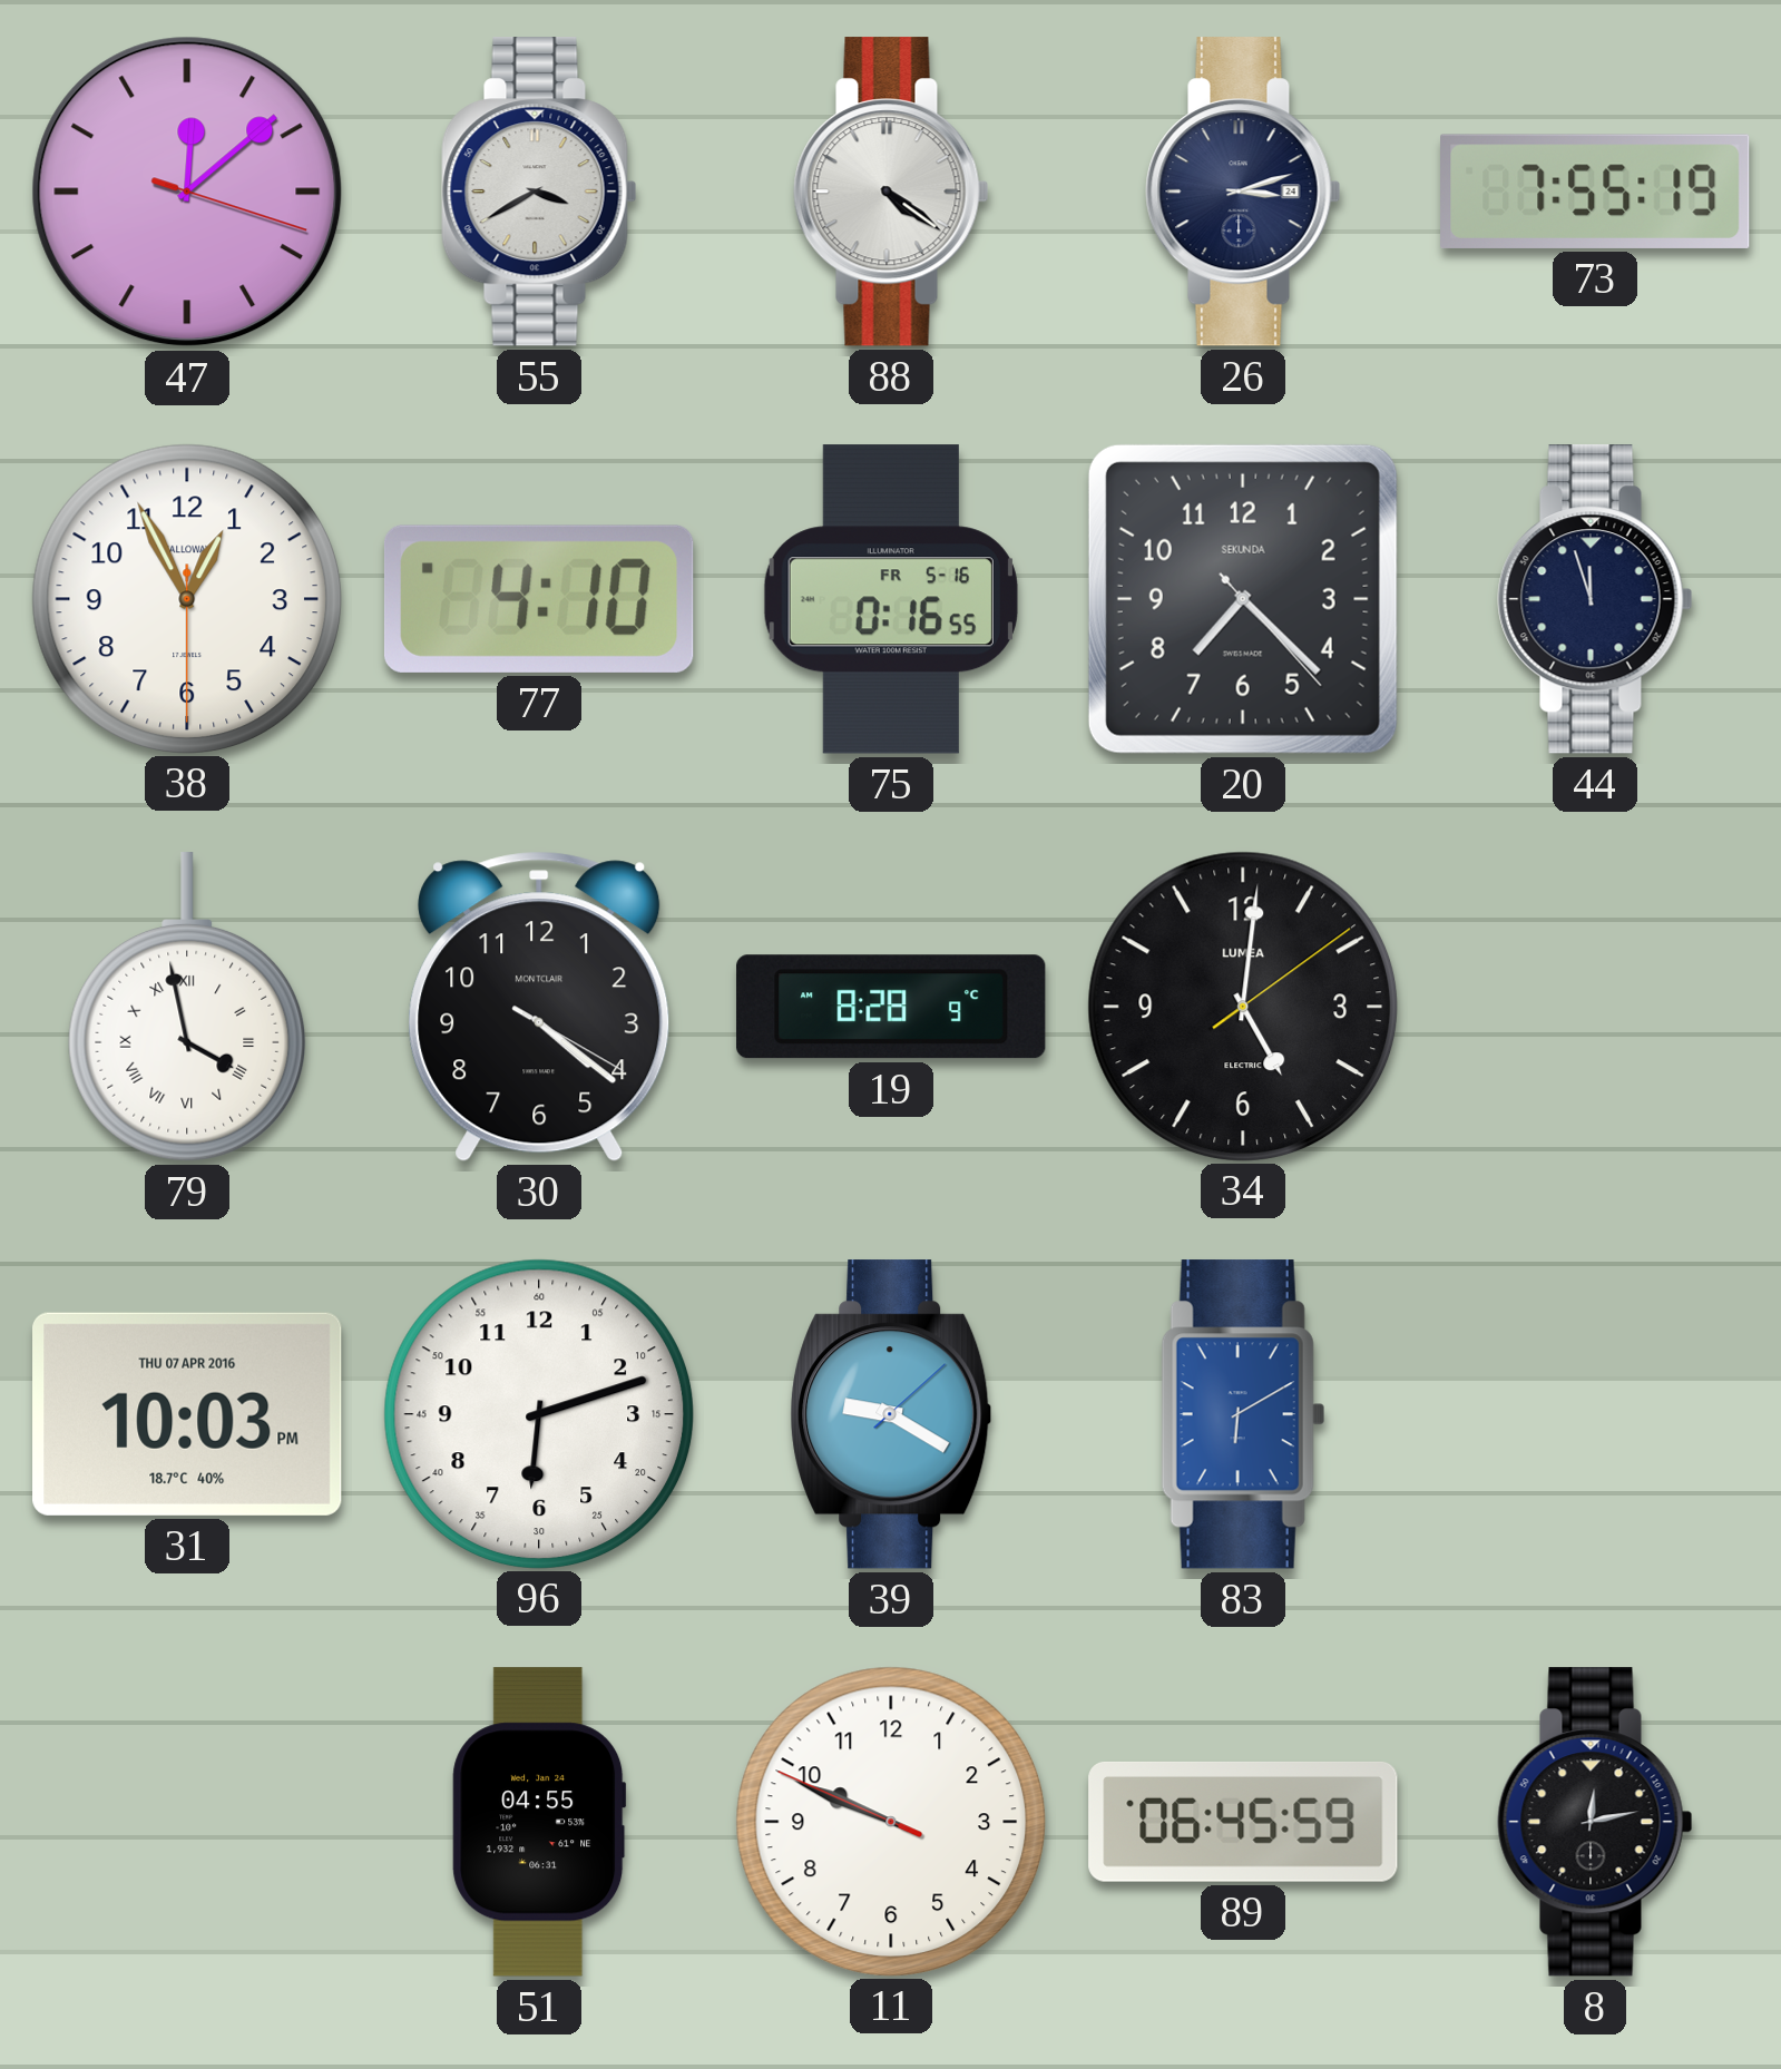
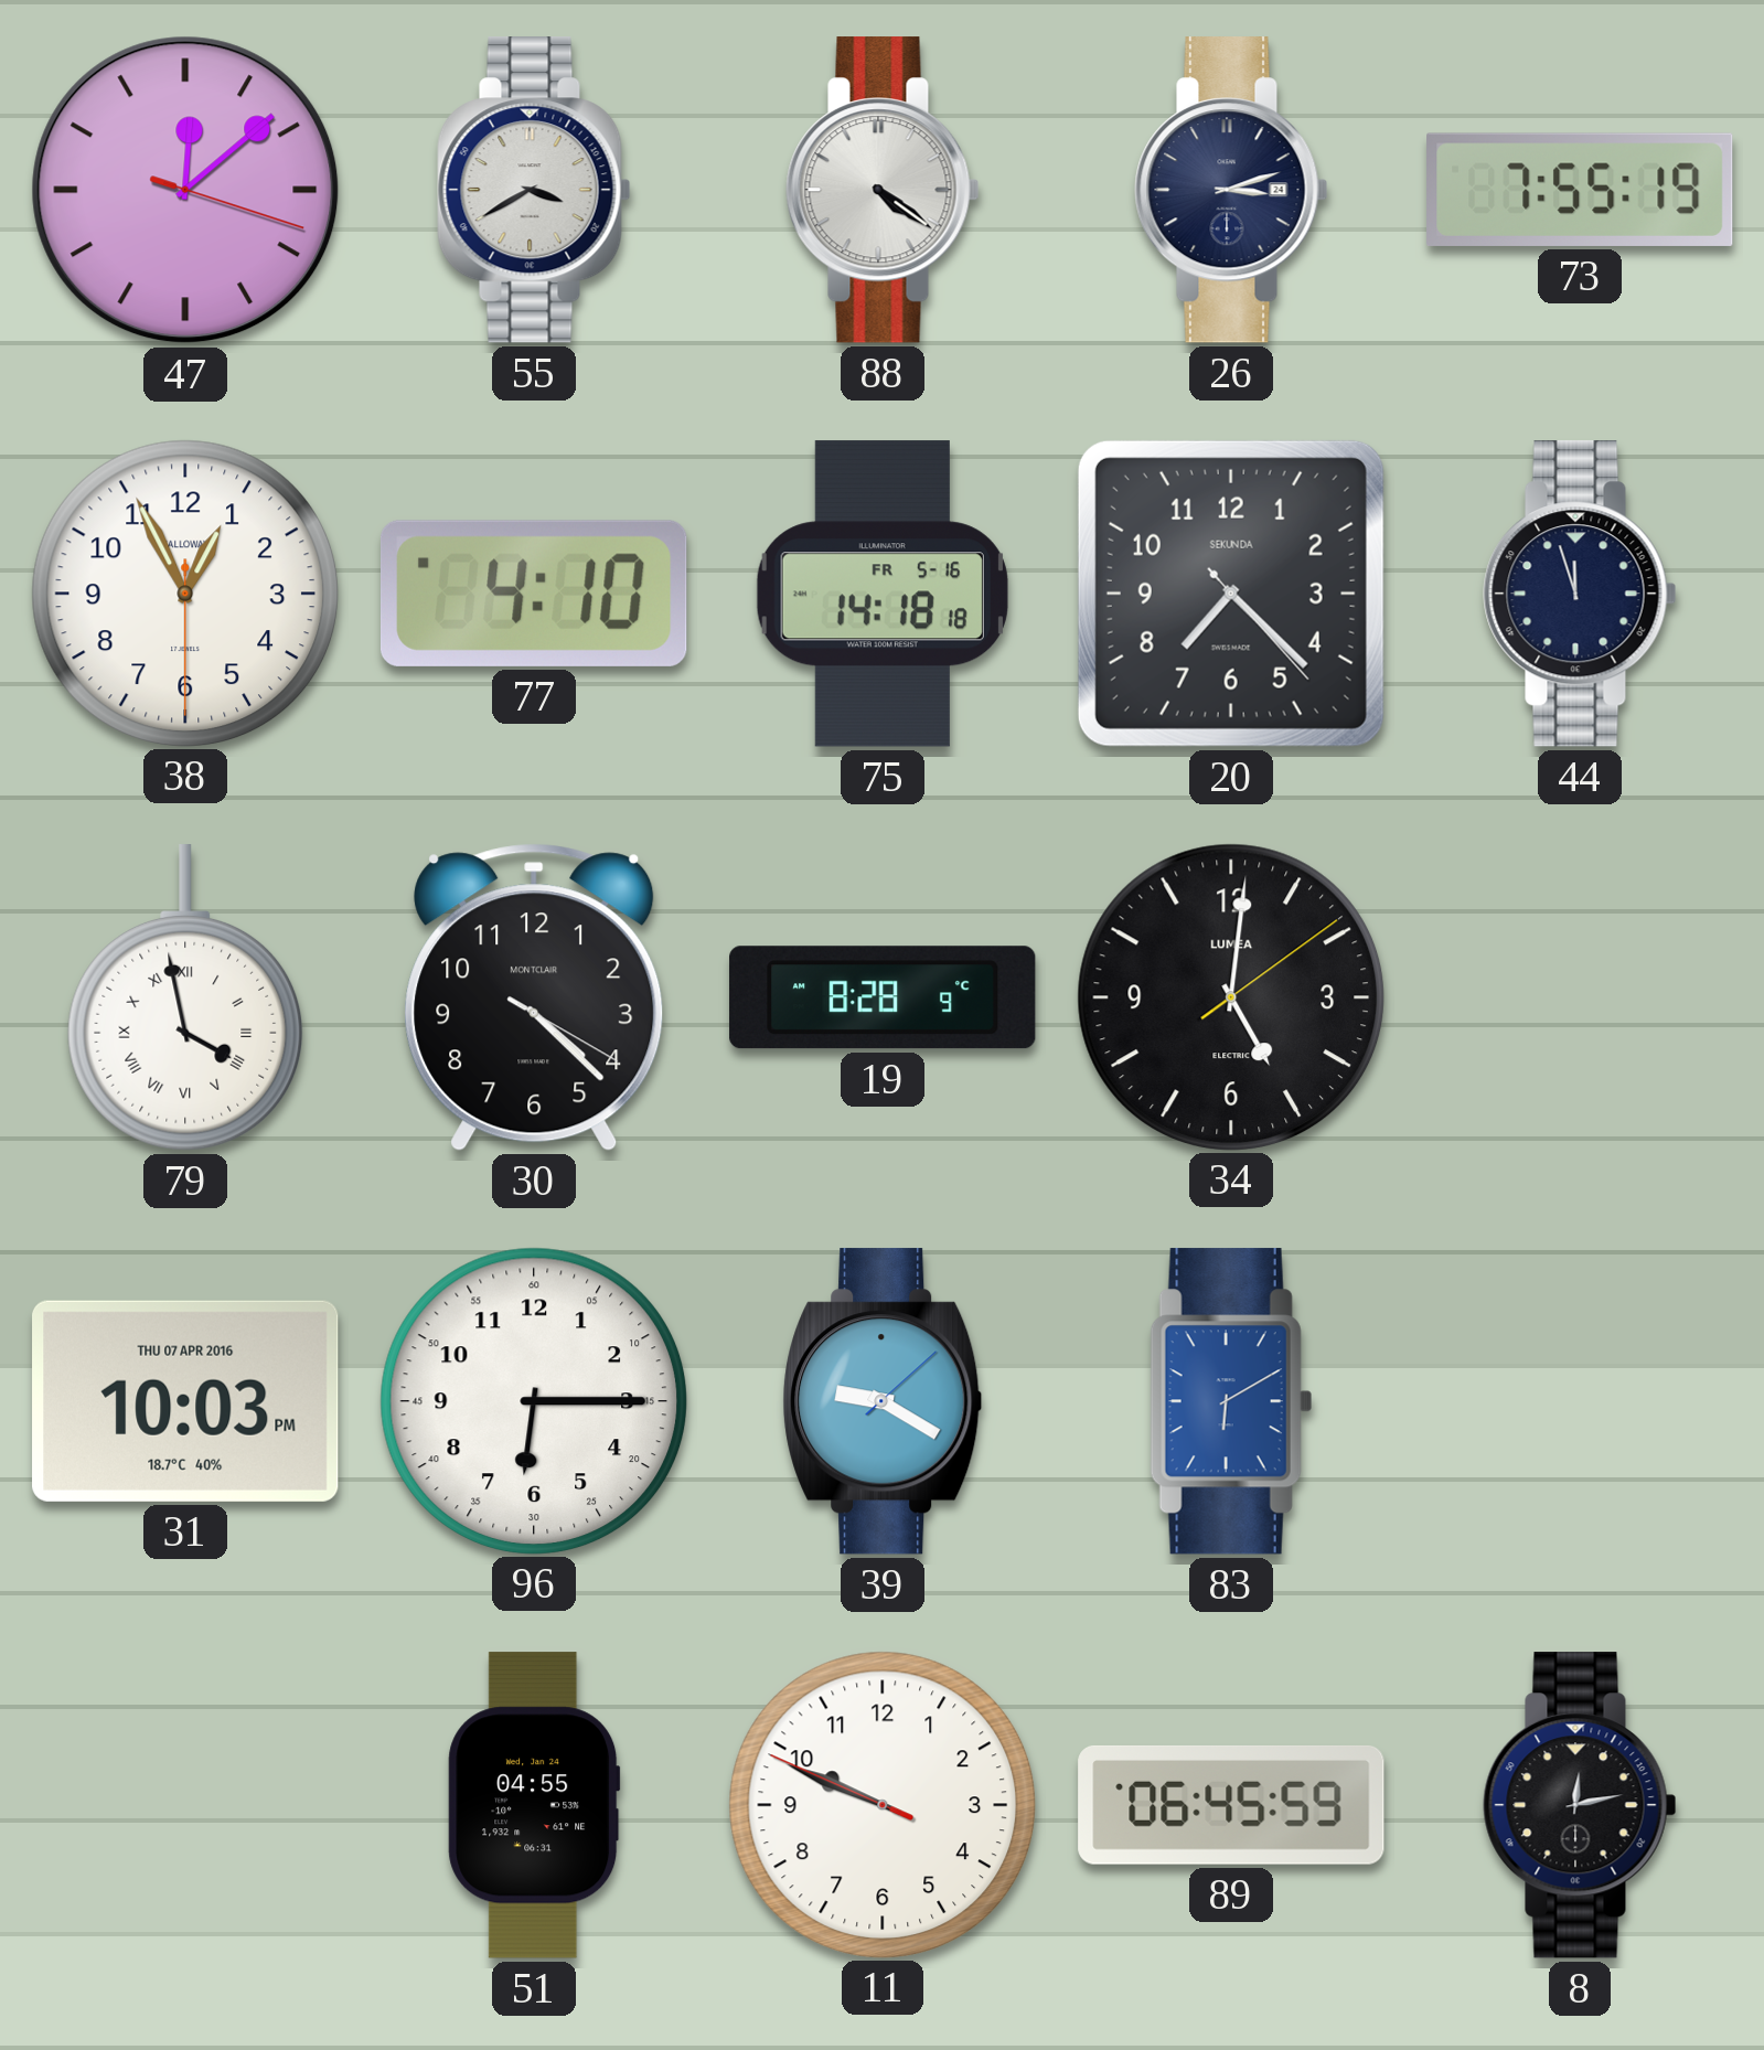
75: 0:16 -> 14:18
30: 4:21 -> 4:22
96: 6:12 -> 6:15
